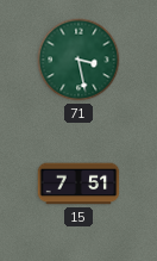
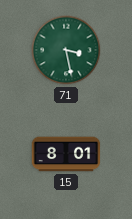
15: 7:51 -> 8:01
